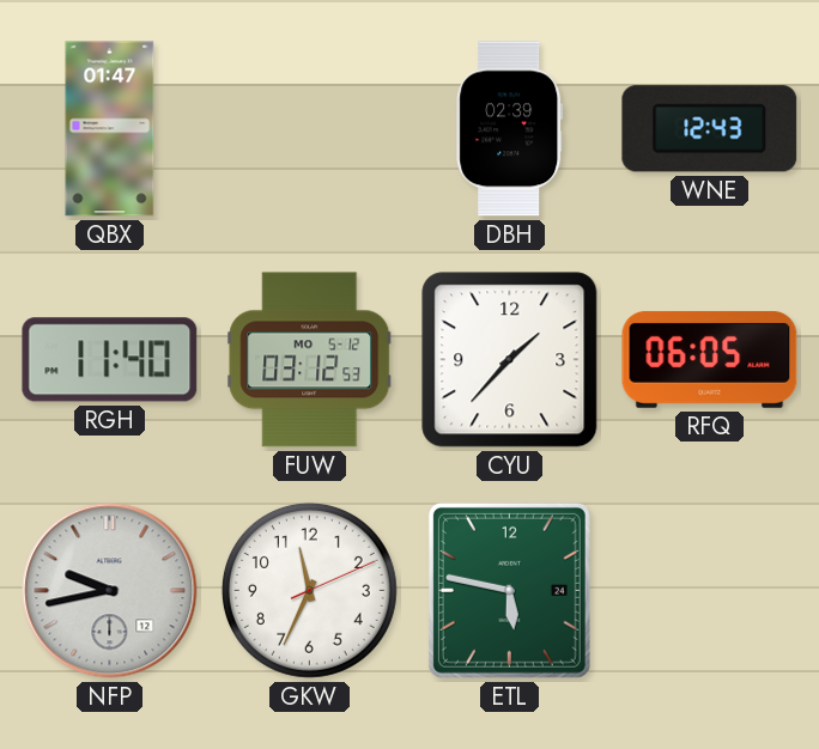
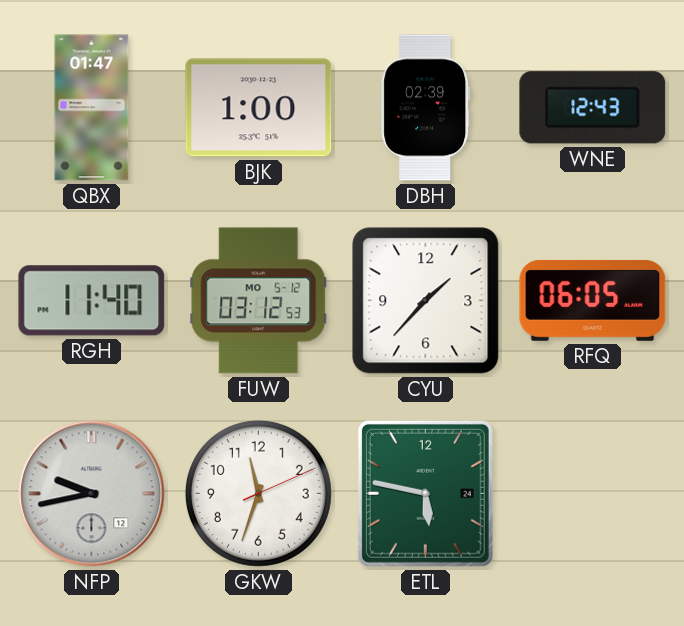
BJK: none -> 1:00
GKW: 11:34 -> 11:33
